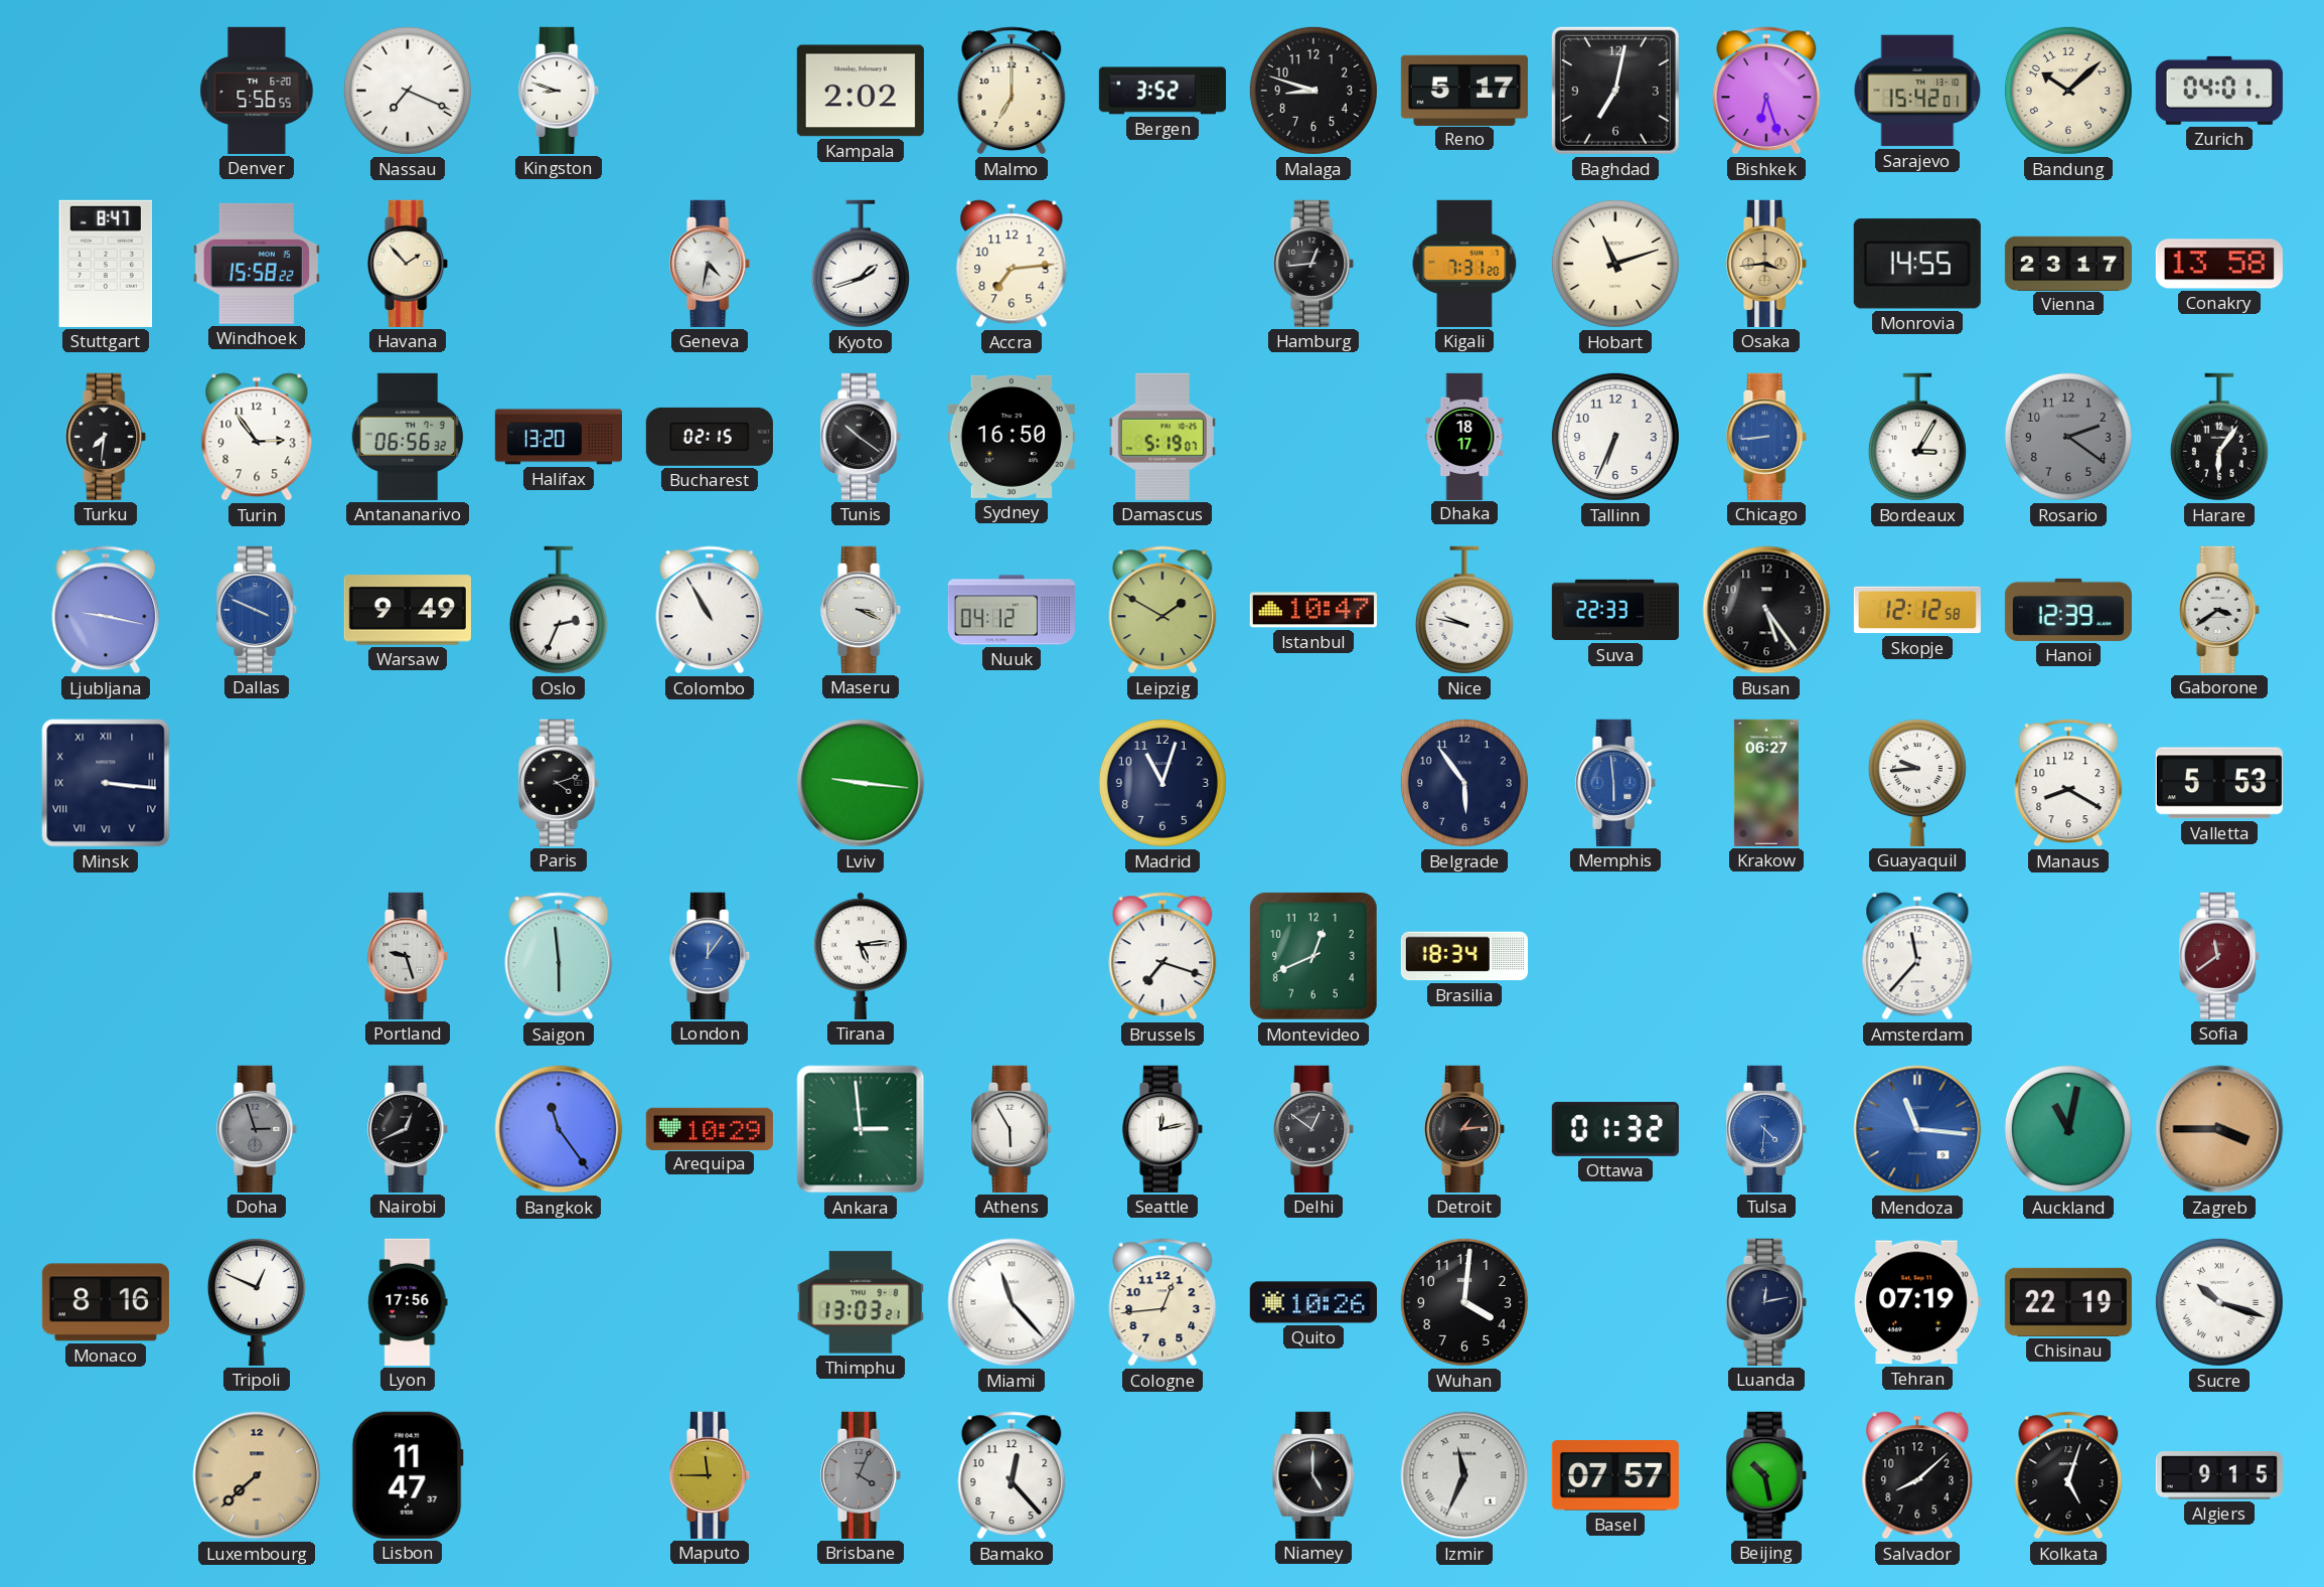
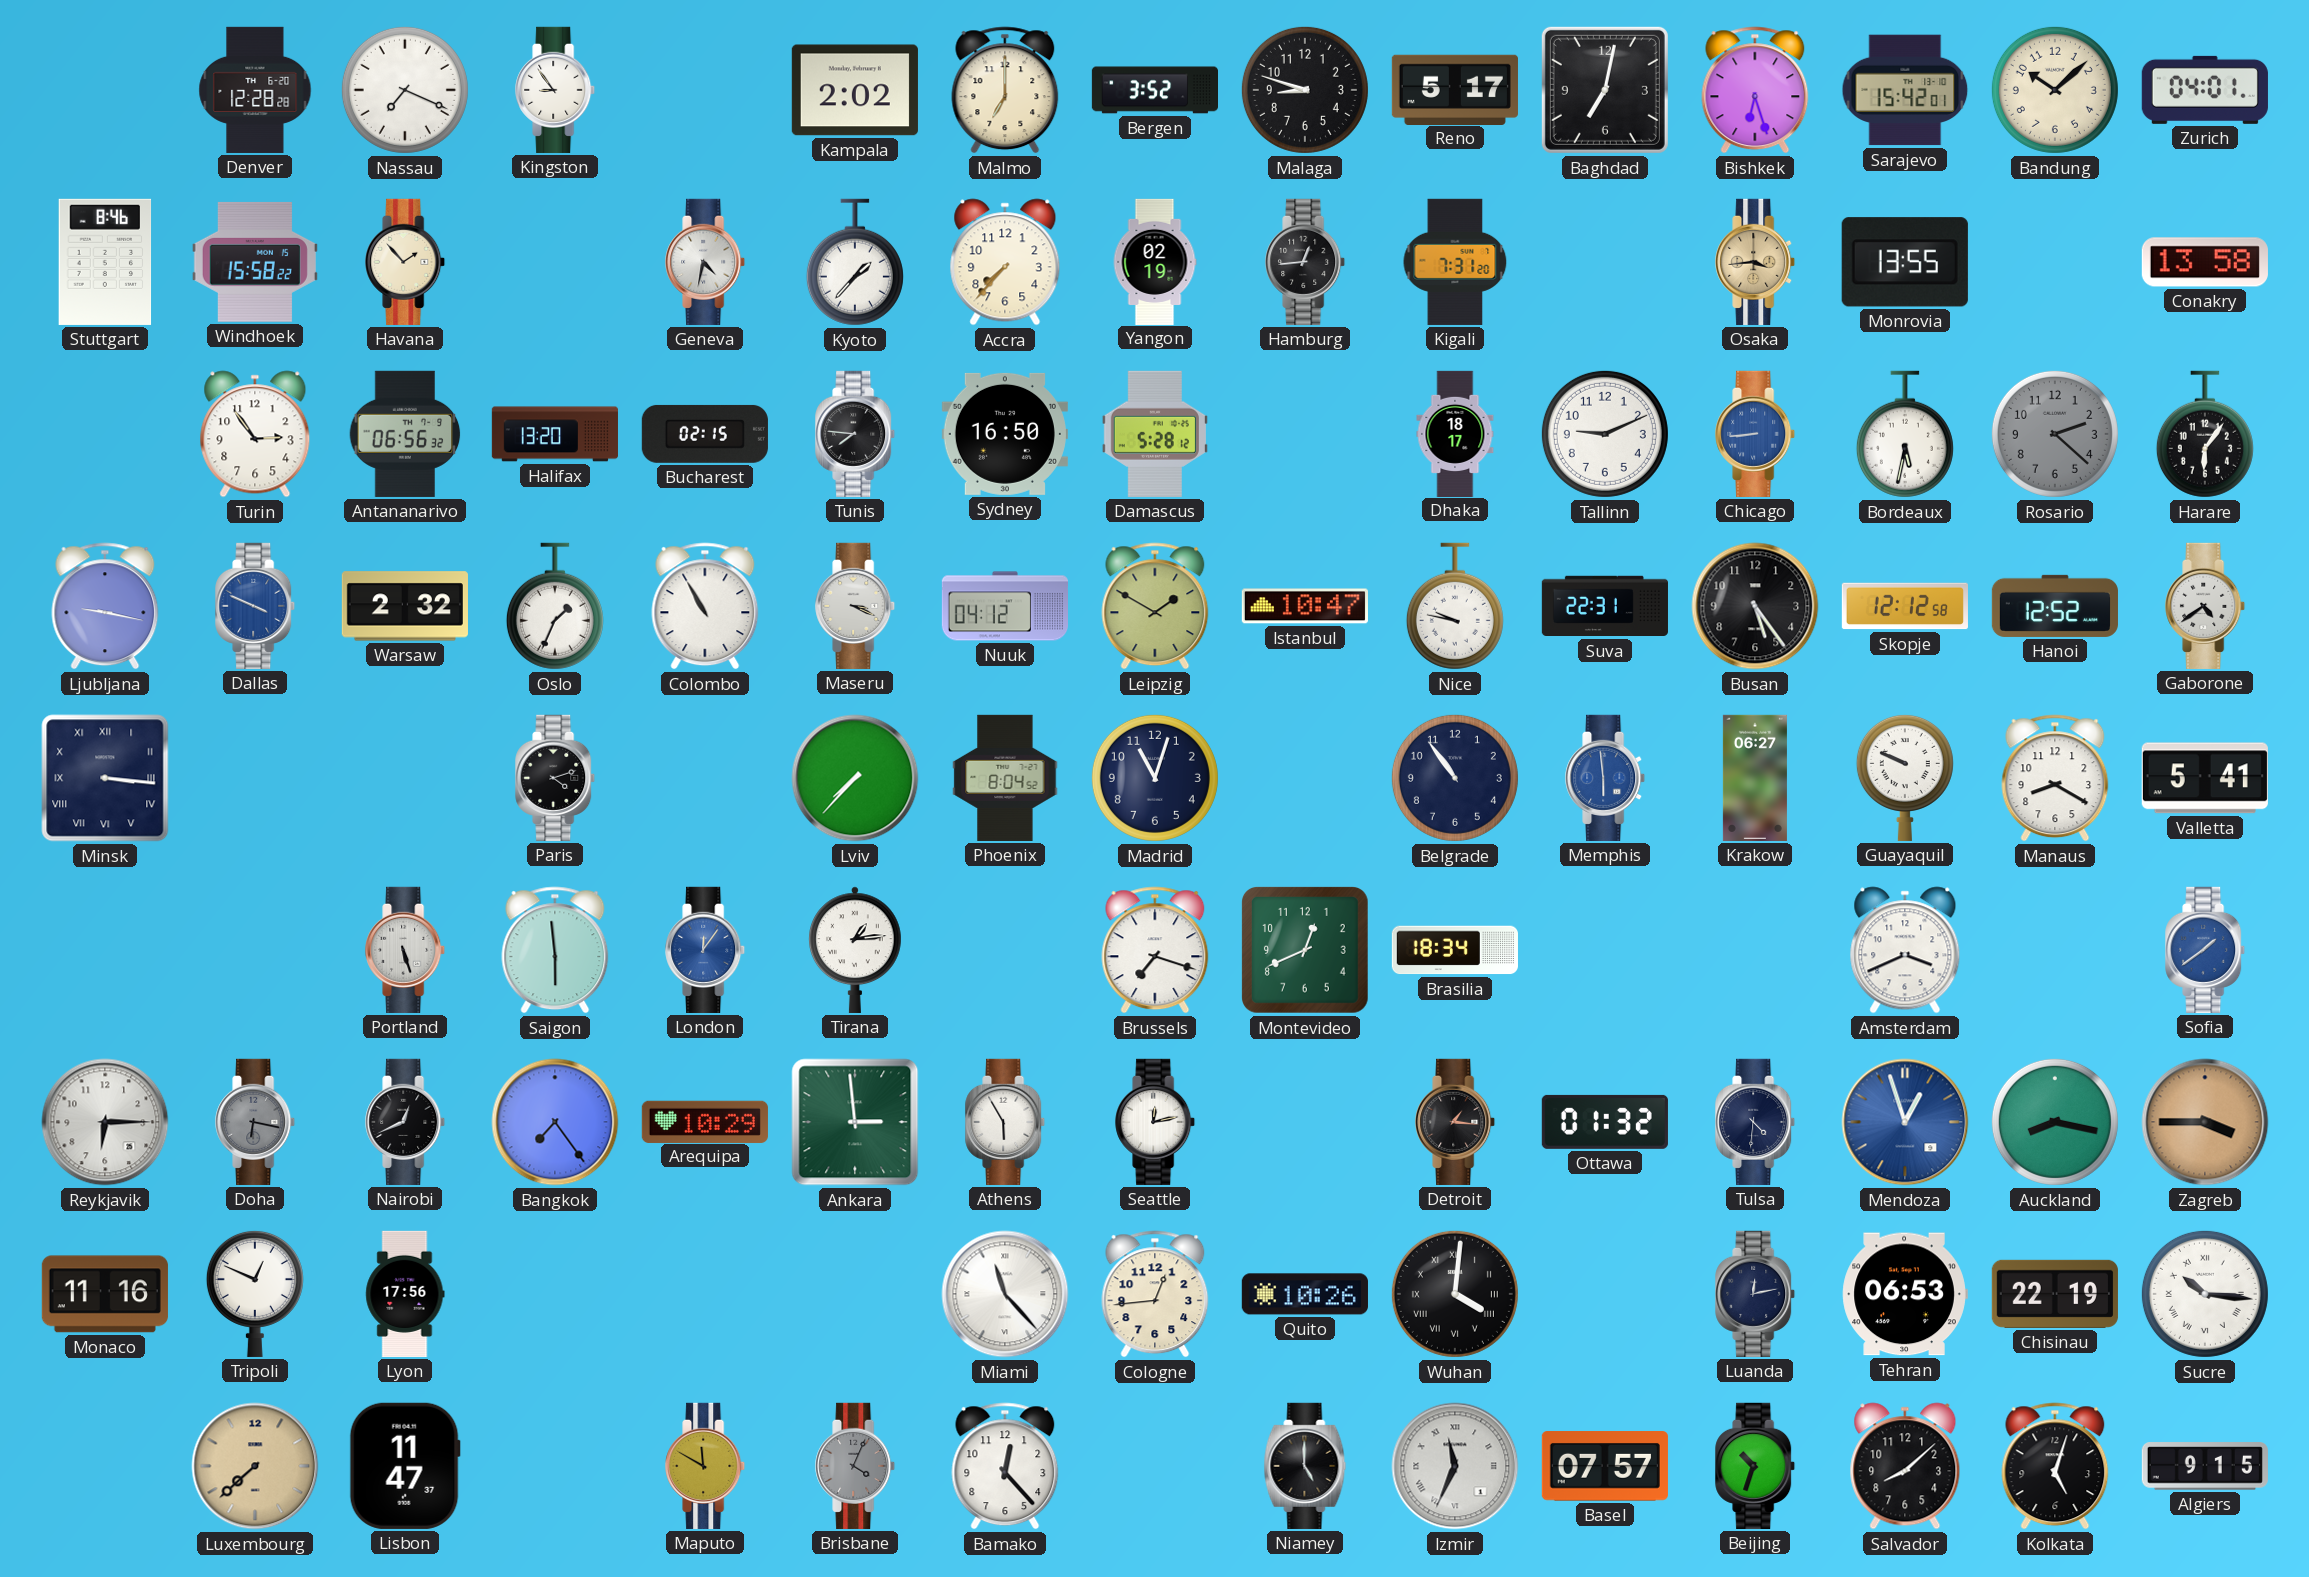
Denver: 5:56 -> 12:28
Kingston: 8:48 -> 8:54
Stuttgart: 8:47 -> 8:46
Kyoto: 1:42 -> 1:37
Accra: 7:14 -> 7:37
Yangon: none -> 02:19
Hobart: 11:12 -> none
Monrovia: 14:55 -> 13:55
Vienna: 23:17 -> none
Turku: 7:31 -> none
Tunis: 10:21 -> 7:46
Damascus: 5:19 -> 5:28
Tallinn: 6:34 -> 9:11
Bordeaux: 3:05 -> 5:32
Rosario: 2:21 -> 2:22
Warsaw: 9:49 -> 2:32
Oslo: 2:34 -> 1:34
Suva: 22:33 -> 22:31
Hanoi: 12:39 -> 12:52
Gaborone: 3:39 -> 4:39
Lviv: 9:16 -> 7:37
Phoenix: none -> 8:04
Belgrade: 5:54 -> 10:54
Guayaquil: 9:44 -> 9:49
Valletta: 5:53 -> 5:41
Portland: 9:27 -> 5:27
Tirana: 5:14 -> 1:14
Amsterdam: 11:37 -> 3:41
Sofia: 11:39 -> 1:39
Sofia dial: burgundy -> blue
Reykjavik: none -> 6:15
Doha: 2:57 -> 6:17
Bangkok: 11:24 -> 7:24
Delhi: 12:51 -> none
Detroit: 1:14 -> 1:16
Tulsa dial: blue -> navy
Mendoza: 11:16 -> 12:57
Auckland: 11:02 -> 8:17
Monaco: 8:16 -> 11:16
Thimphu: 13:03 -> none
Wuhan numerals: Arabic -> Roman
Tehran: 07:19 -> 06:53
Sucre: 10:18 -> 10:16
Maputo: 11:45 -> 11:50
Beijing: 10:28 -> 10:33
